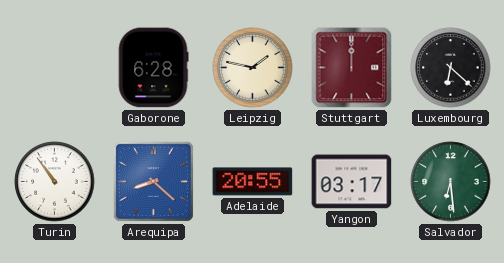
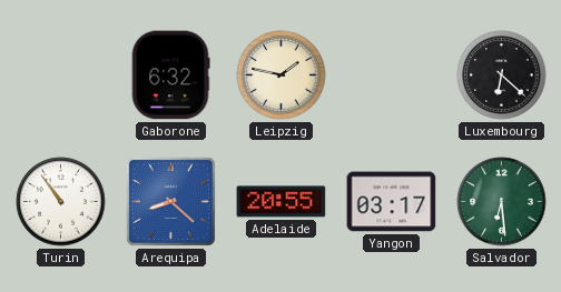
Gaborone: 6:28 -> 6:32
Stuttgart: 12:00 -> none
